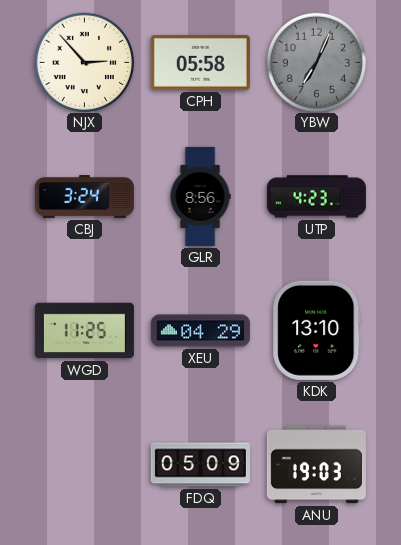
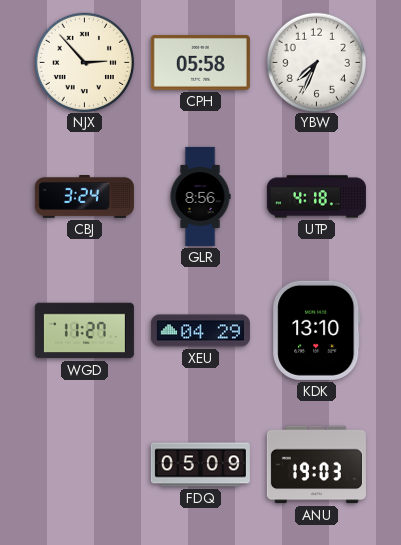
YBW: 7:04 -> 7:34
YBW dial: grey -> white
UTP: 4:23 -> 4:18
WGD: 11:25 -> 11:27
